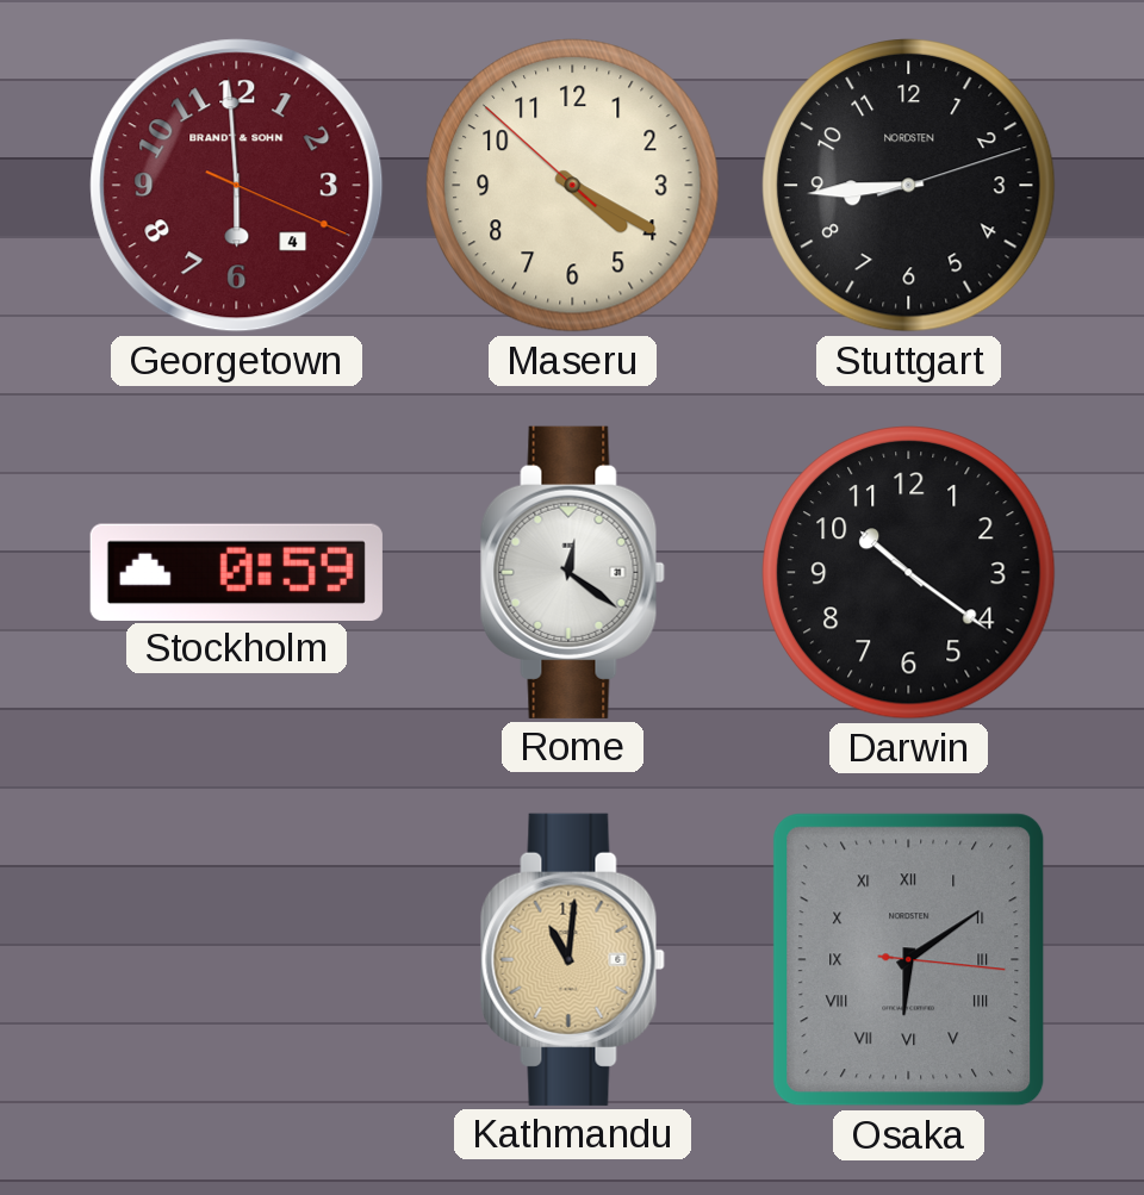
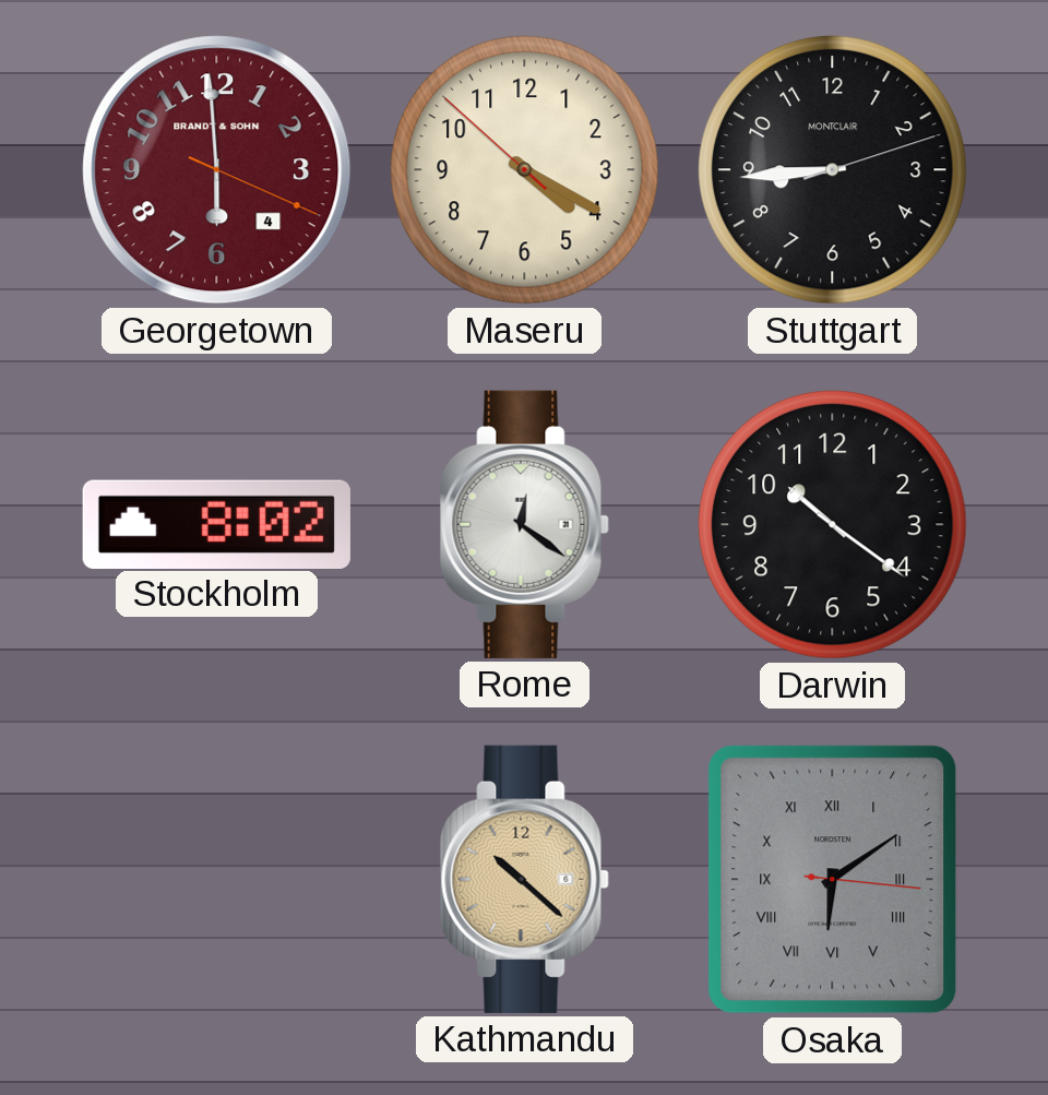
Stuttgart brand: NORDSTEN -> MONTCLAIR
Stockholm: 0:59 -> 8:02
Kathmandu: 11:01 -> 10:22
